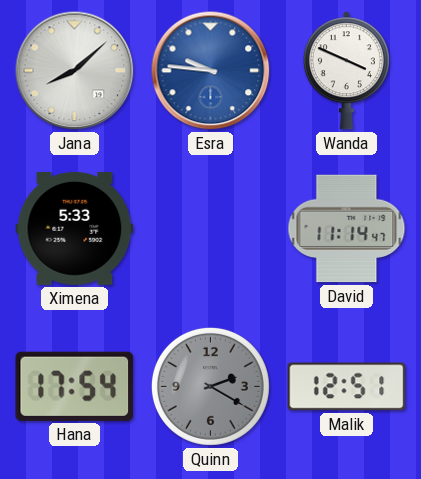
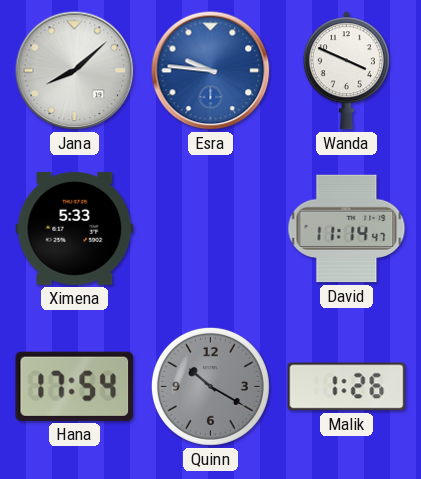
Quinn: 2:20 -> 10:20
Malik: 12:51 -> 1:26
